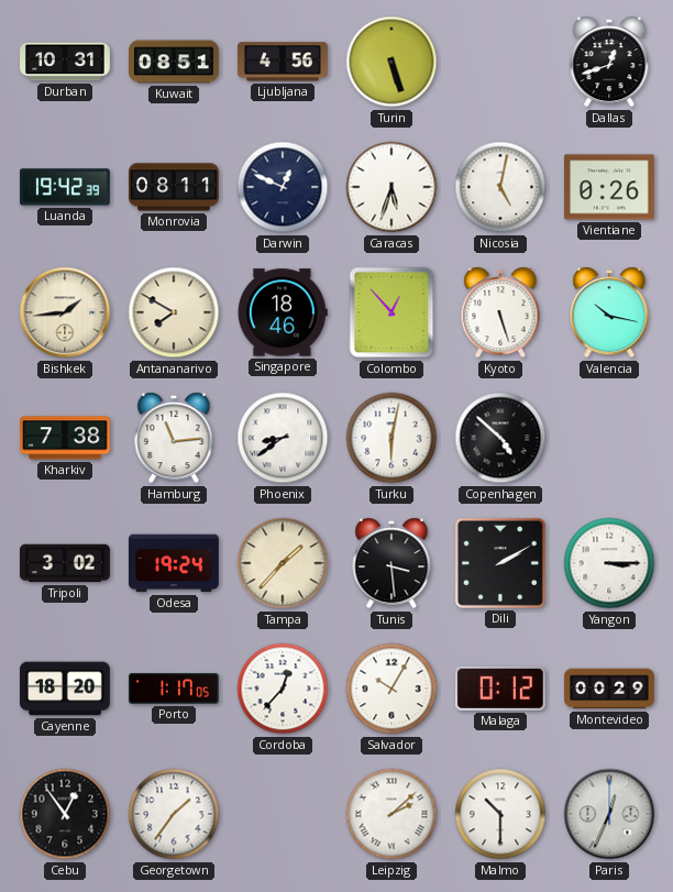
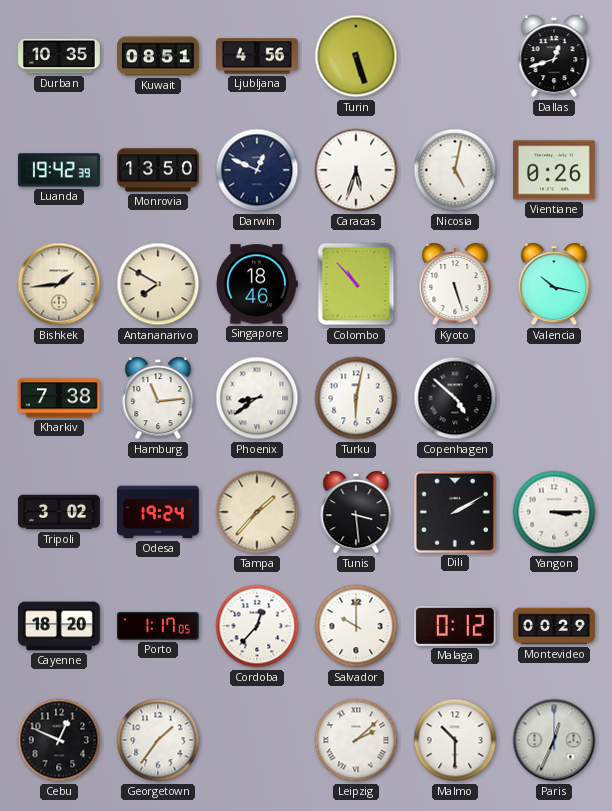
Durban: 10:31 -> 10:35
Monrovia: 08:11 -> 13:50
Colombo: 12:53 -> 10:53
Salvador: 10:05 -> 10:00
Cebu: 12:54 -> 12:49
